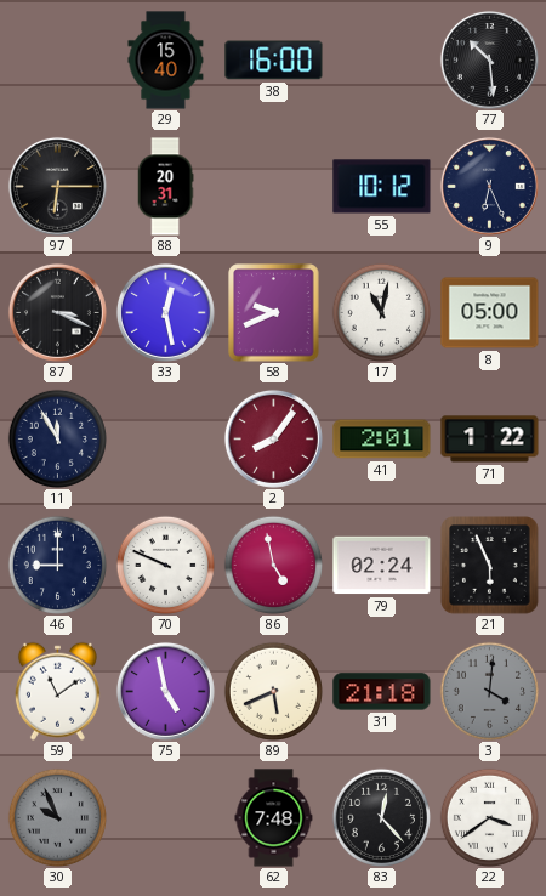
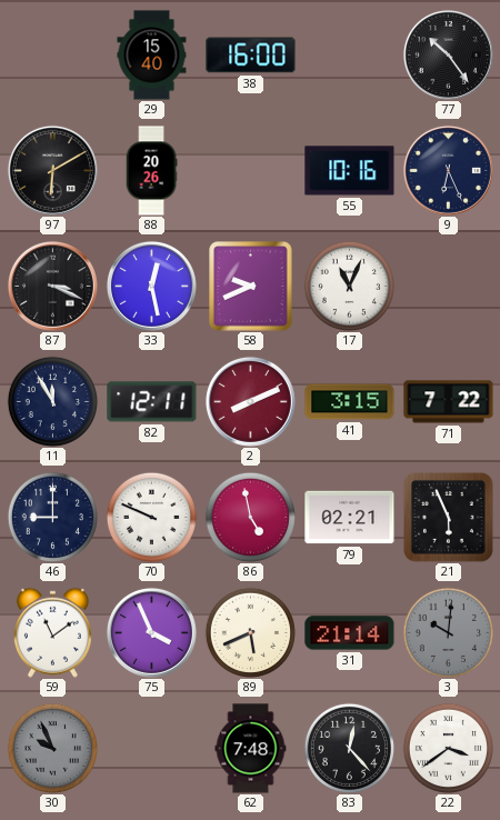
77: 10:29 -> 10:24
97: 6:15 -> 6:10
88: 20:31 -> 20:26
55: 10:12 -> 10:16
17: 11:02 -> 11:04
8: 05:00 -> none
82: none -> 12:11
2: 8:06 -> 8:11
41: 2:01 -> 3:15
71: 1:22 -> 7:22
79: 02:24 -> 02:21
75: 4:58 -> 3:56
31: 21:18 -> 21:14
3: 4:01 -> 10:01
